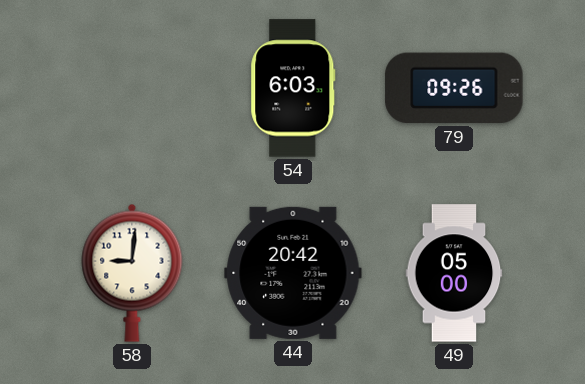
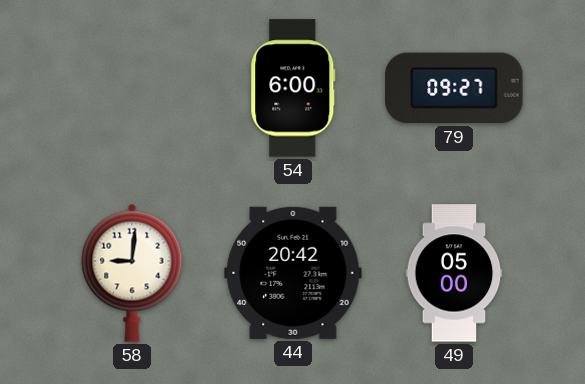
54: 6:03 -> 6:00
79: 09:26 -> 09:27
